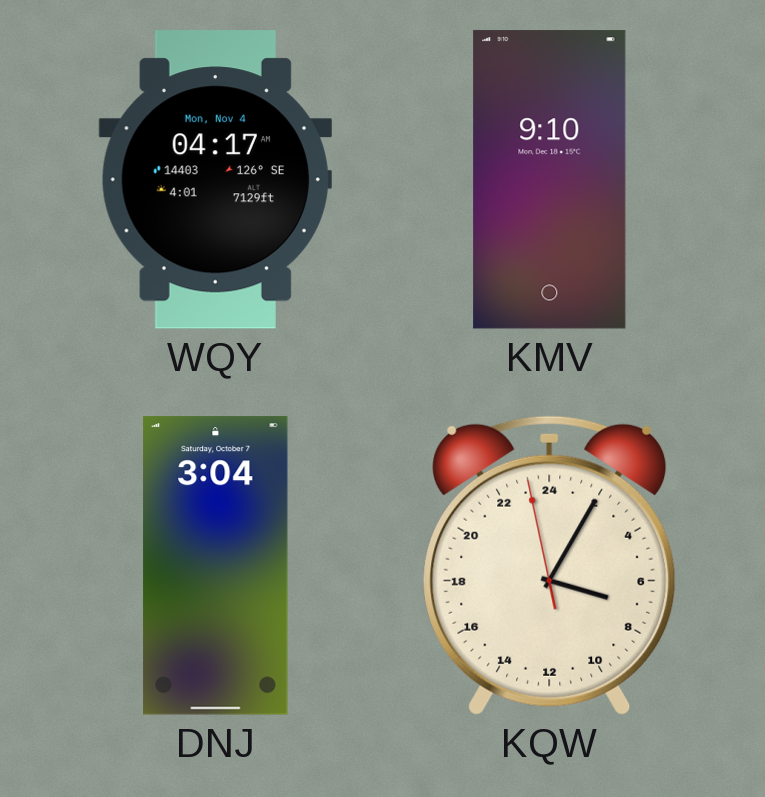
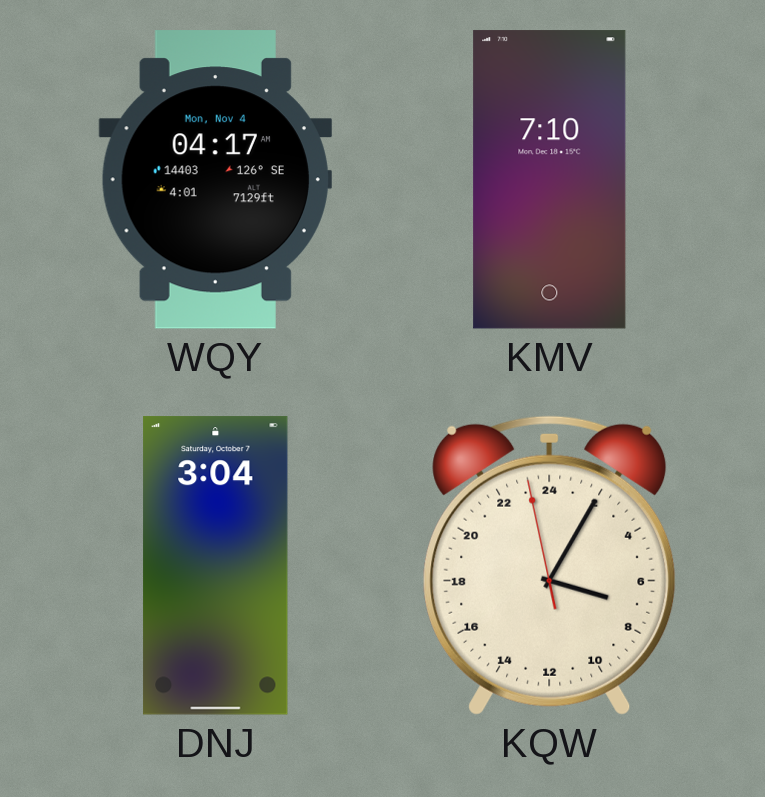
KMV: 9:10 -> 7:10
